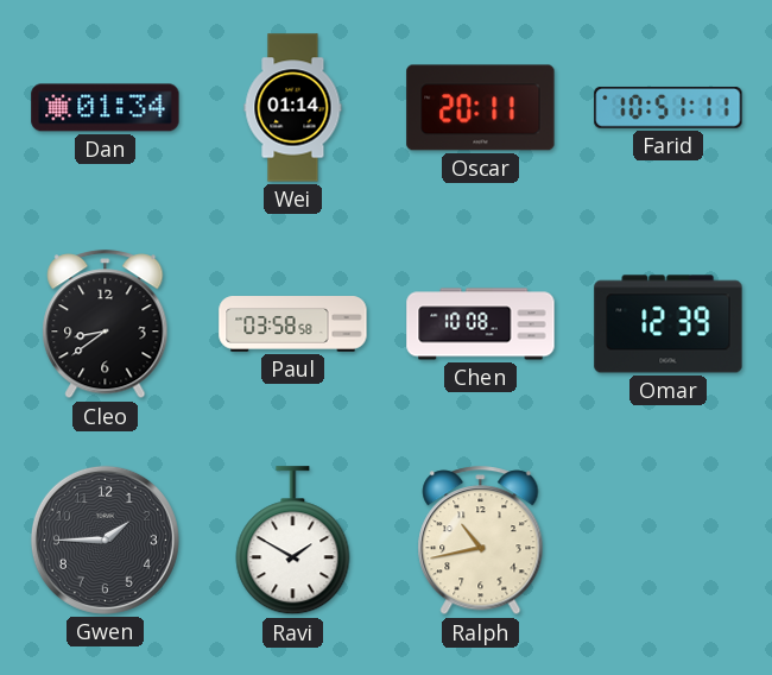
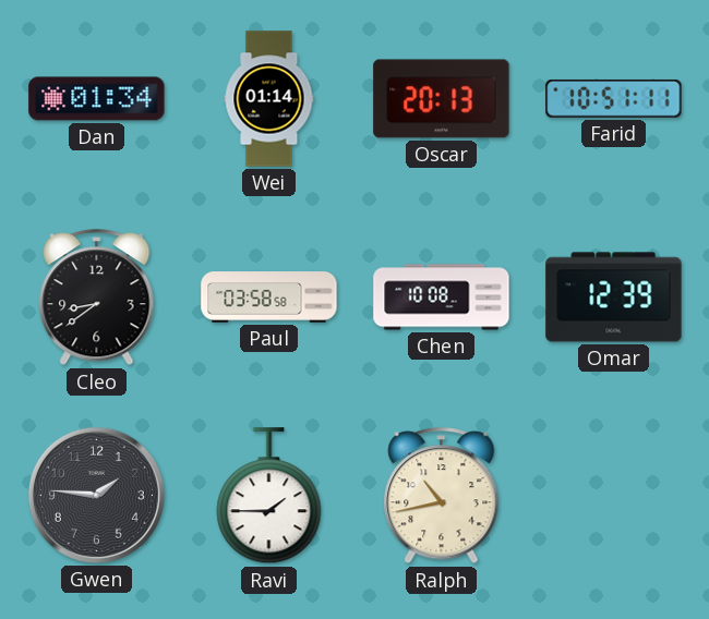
Oscar: 20:11 -> 20:13
Gwen: 1:45 -> 1:46
Ravi: 1:50 -> 1:45
